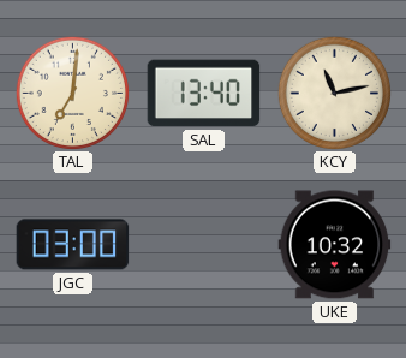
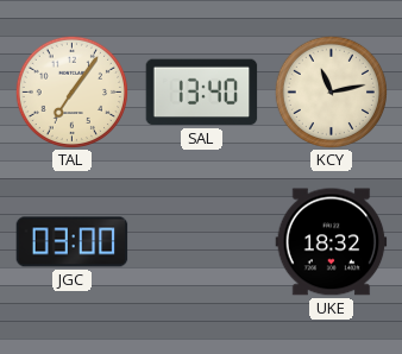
TAL: 7:01 -> 7:06
UKE: 10:32 -> 18:32
